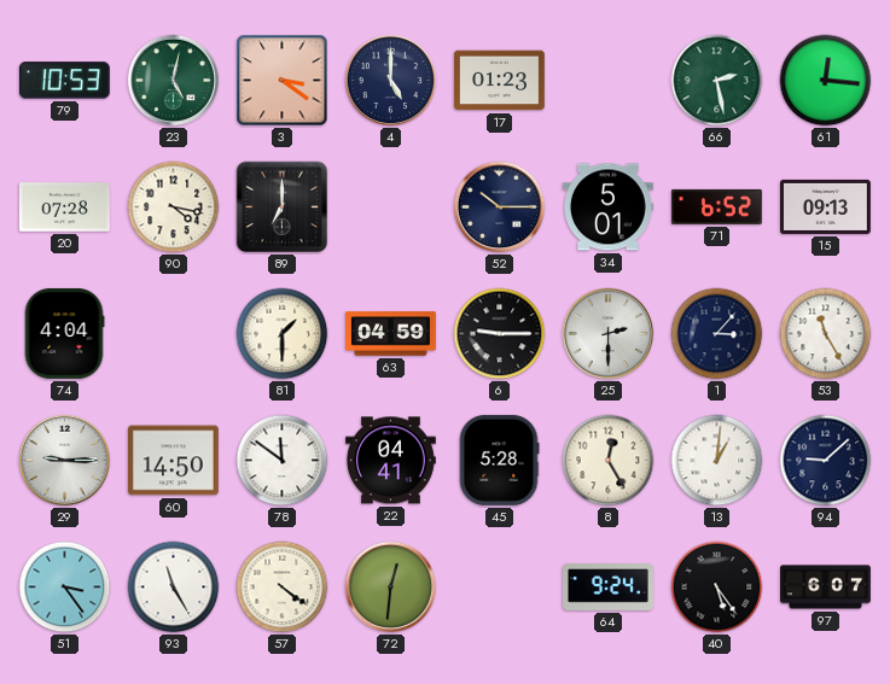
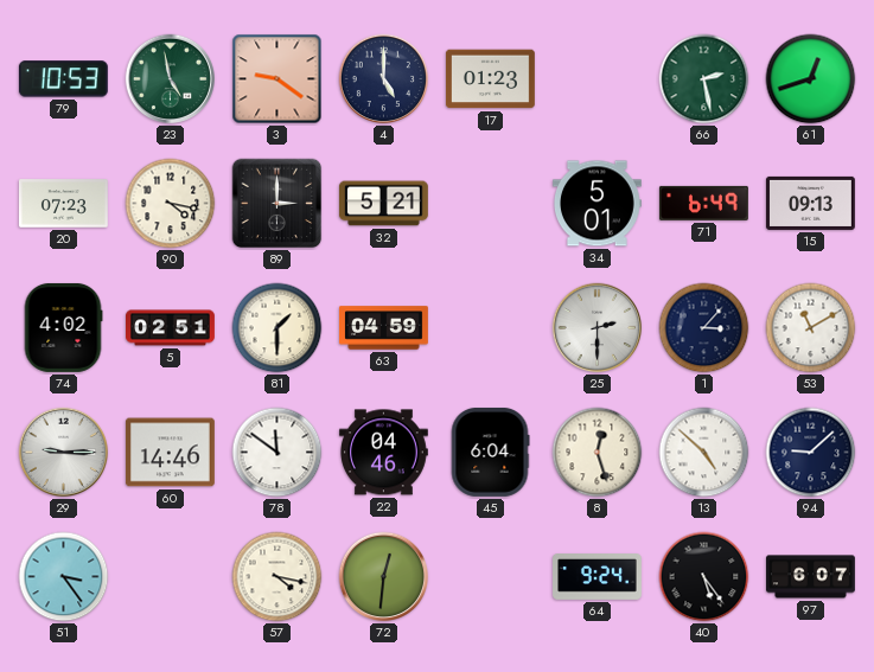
23: 5:02 -> 4:58
3: 3:21 -> 9:21
61: 12:16 -> 12:42
20: 07:28 -> 07:23
89: 7:00 -> 3:00
32: none -> 5:21
52: 10:15 -> none
71: 6:52 -> 6:49
74: 4:04 -> 4:02
5: none -> 02:51
6: 9:15 -> none
53: 11:25 -> 11:10
60: 14:50 -> 14:46
22: 04:41 -> 04:46
45: 5:28 -> 6:04
8: 12:25 -> 12:27
13: 1:01 -> 4:52
93: 11:25 -> none
57: 4:21 -> 4:17
